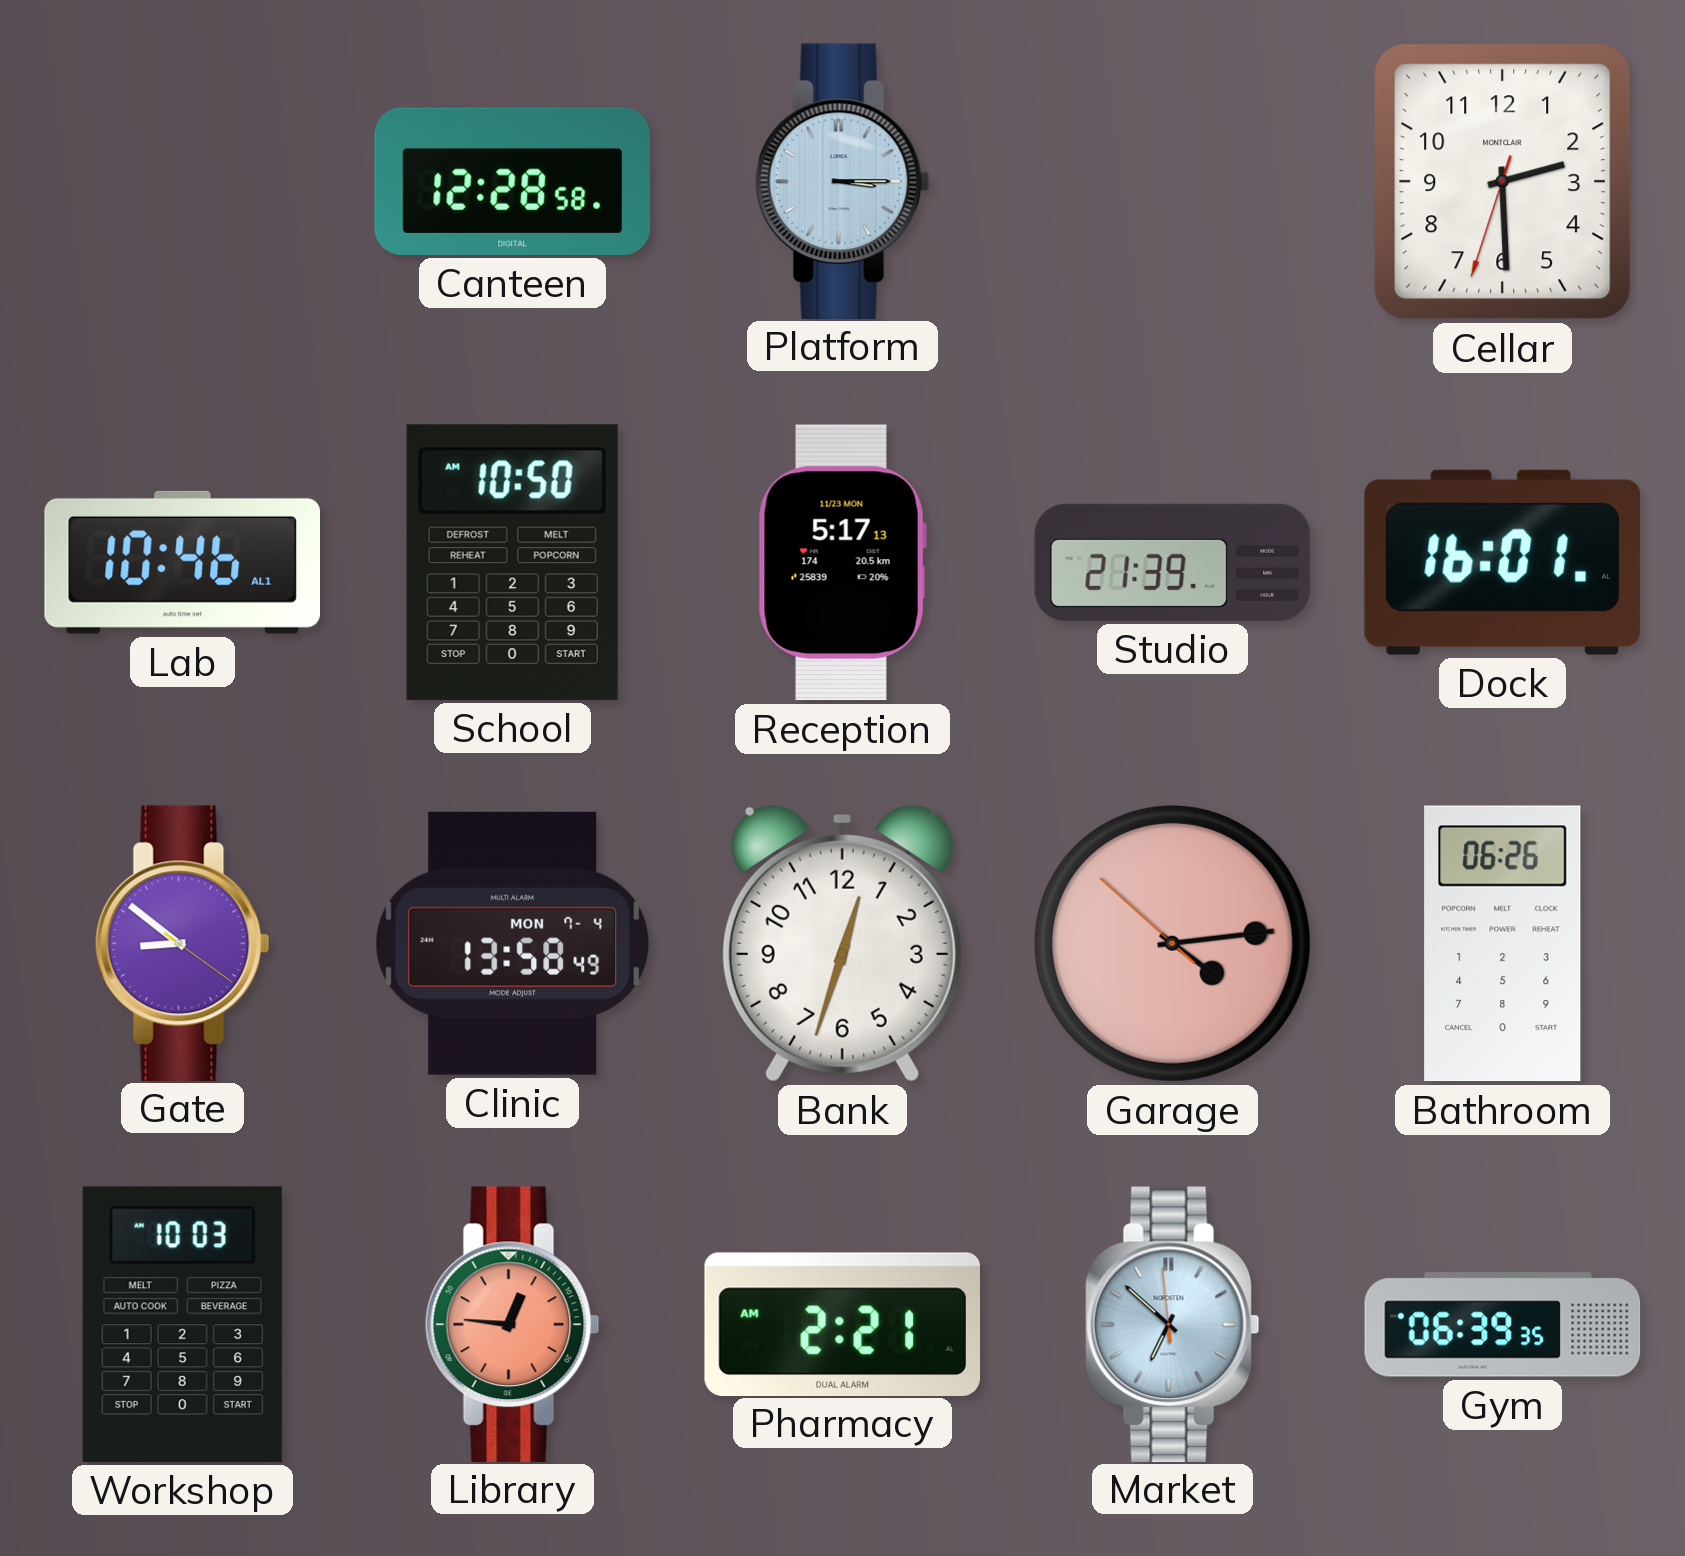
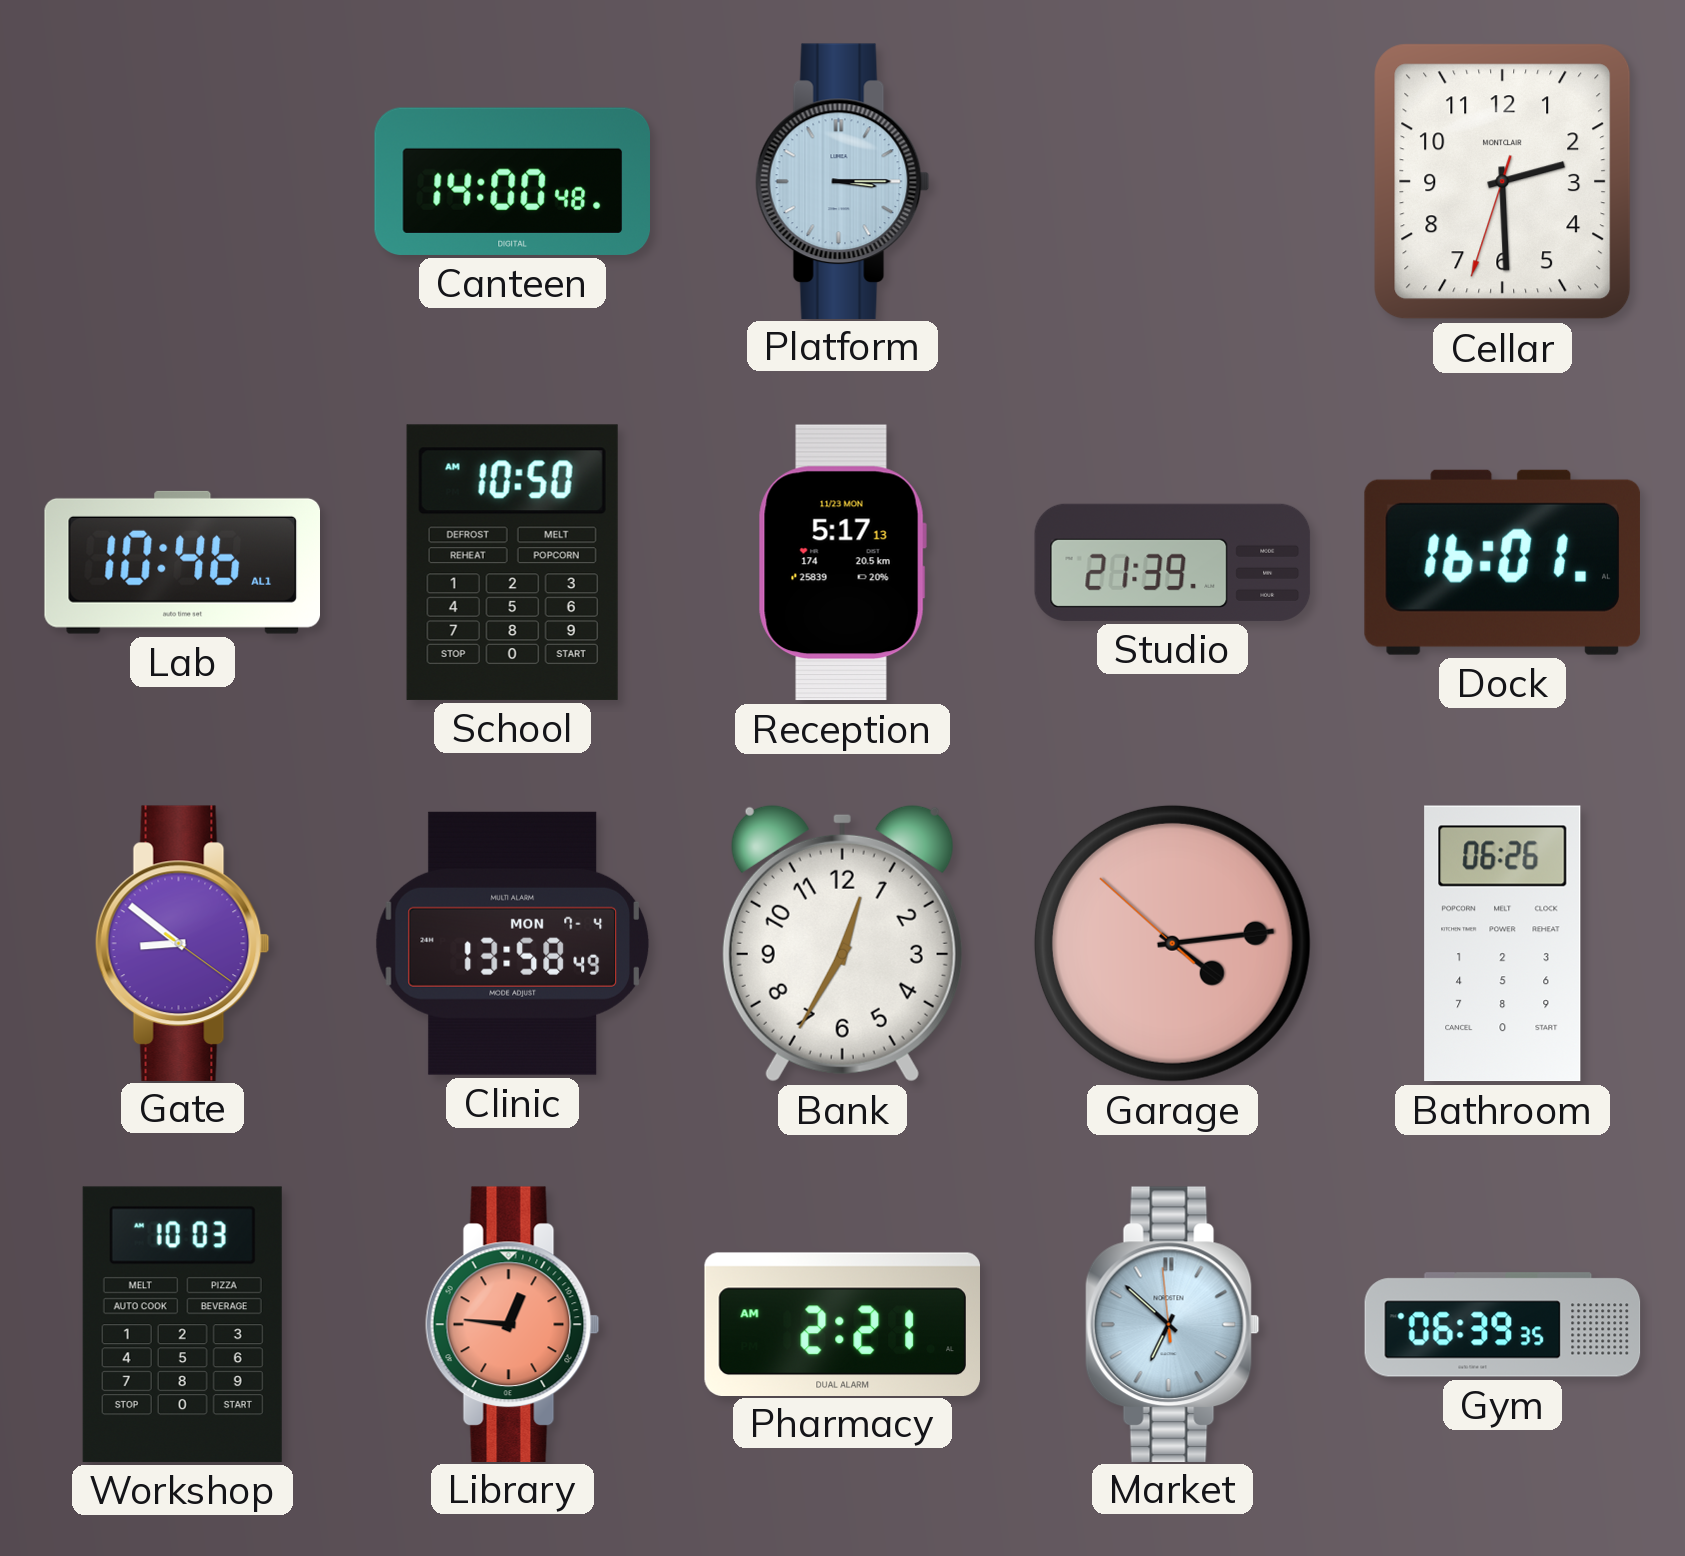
Canteen: 12:28 -> 14:00
Bank: 12:33 -> 12:35
